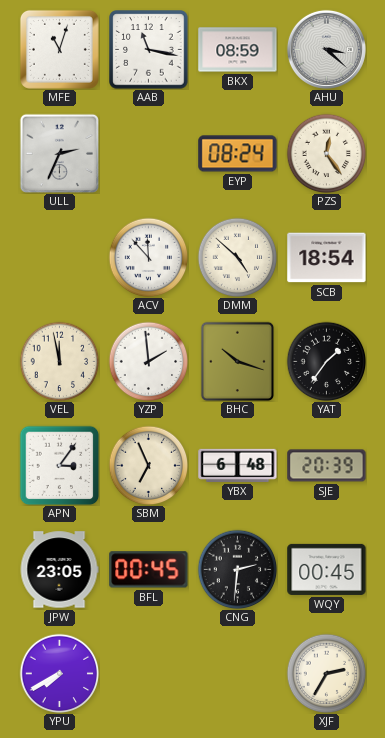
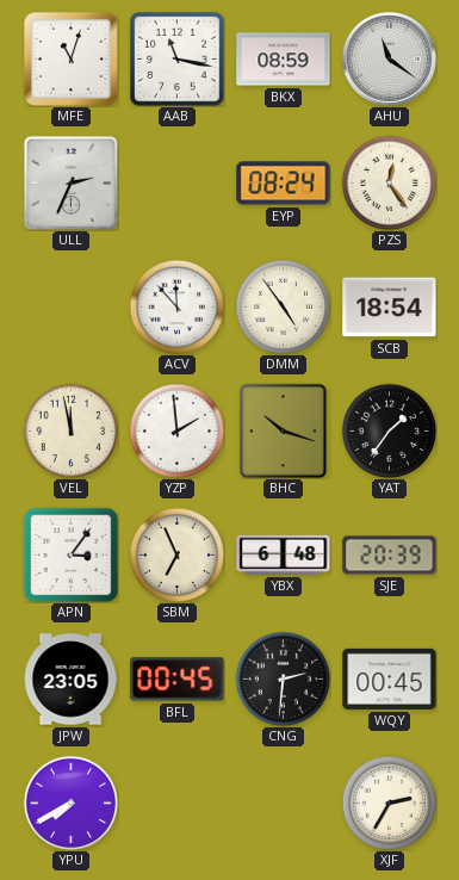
AHU: 3:22 -> 11:21
DMM: 4:52 -> 4:54
